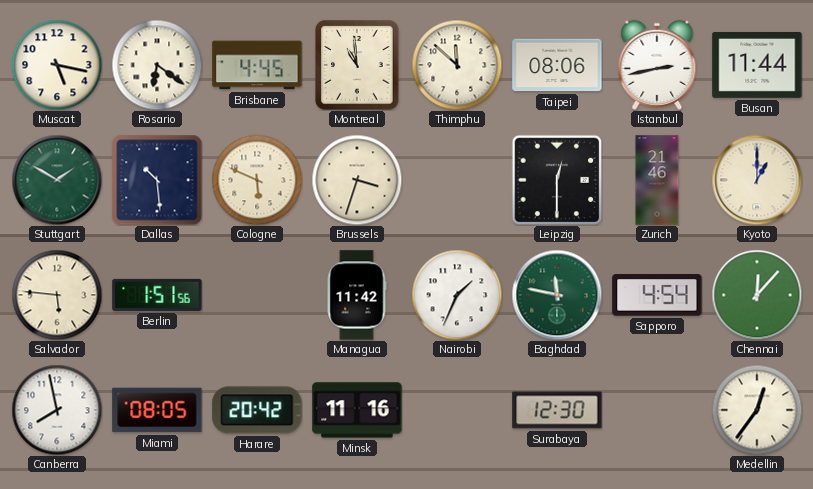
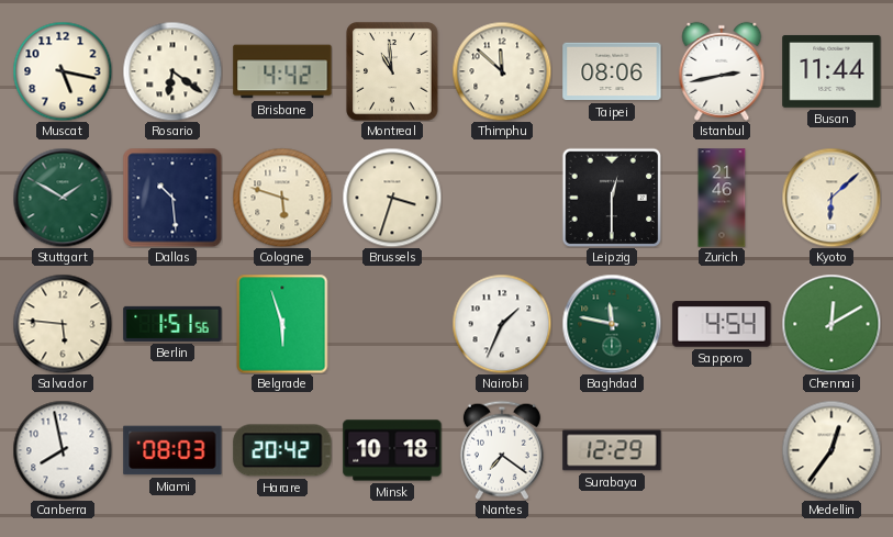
Brisbane: 4:45 -> 4:42
Cologne: 5:49 -> 5:48
Kyoto: 1:00 -> 6:08
Belgrade: none -> 5:57
Managua: 11:42 -> none
Chennai: 12:07 -> 12:10
Miami: 08:05 -> 08:03
Minsk: 11:16 -> 10:18
Nantes: none -> 7:21
Surabaya: 12:30 -> 12:29
